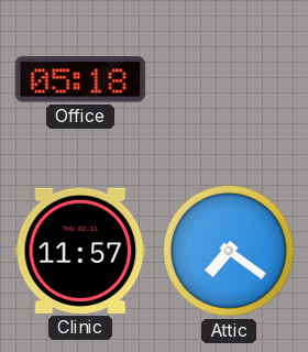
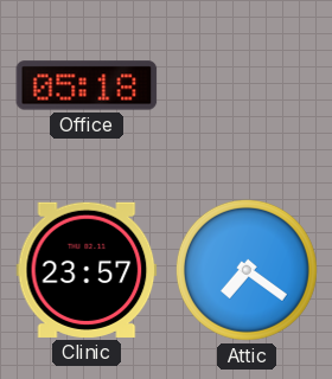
Clinic: 11:57 -> 23:57
